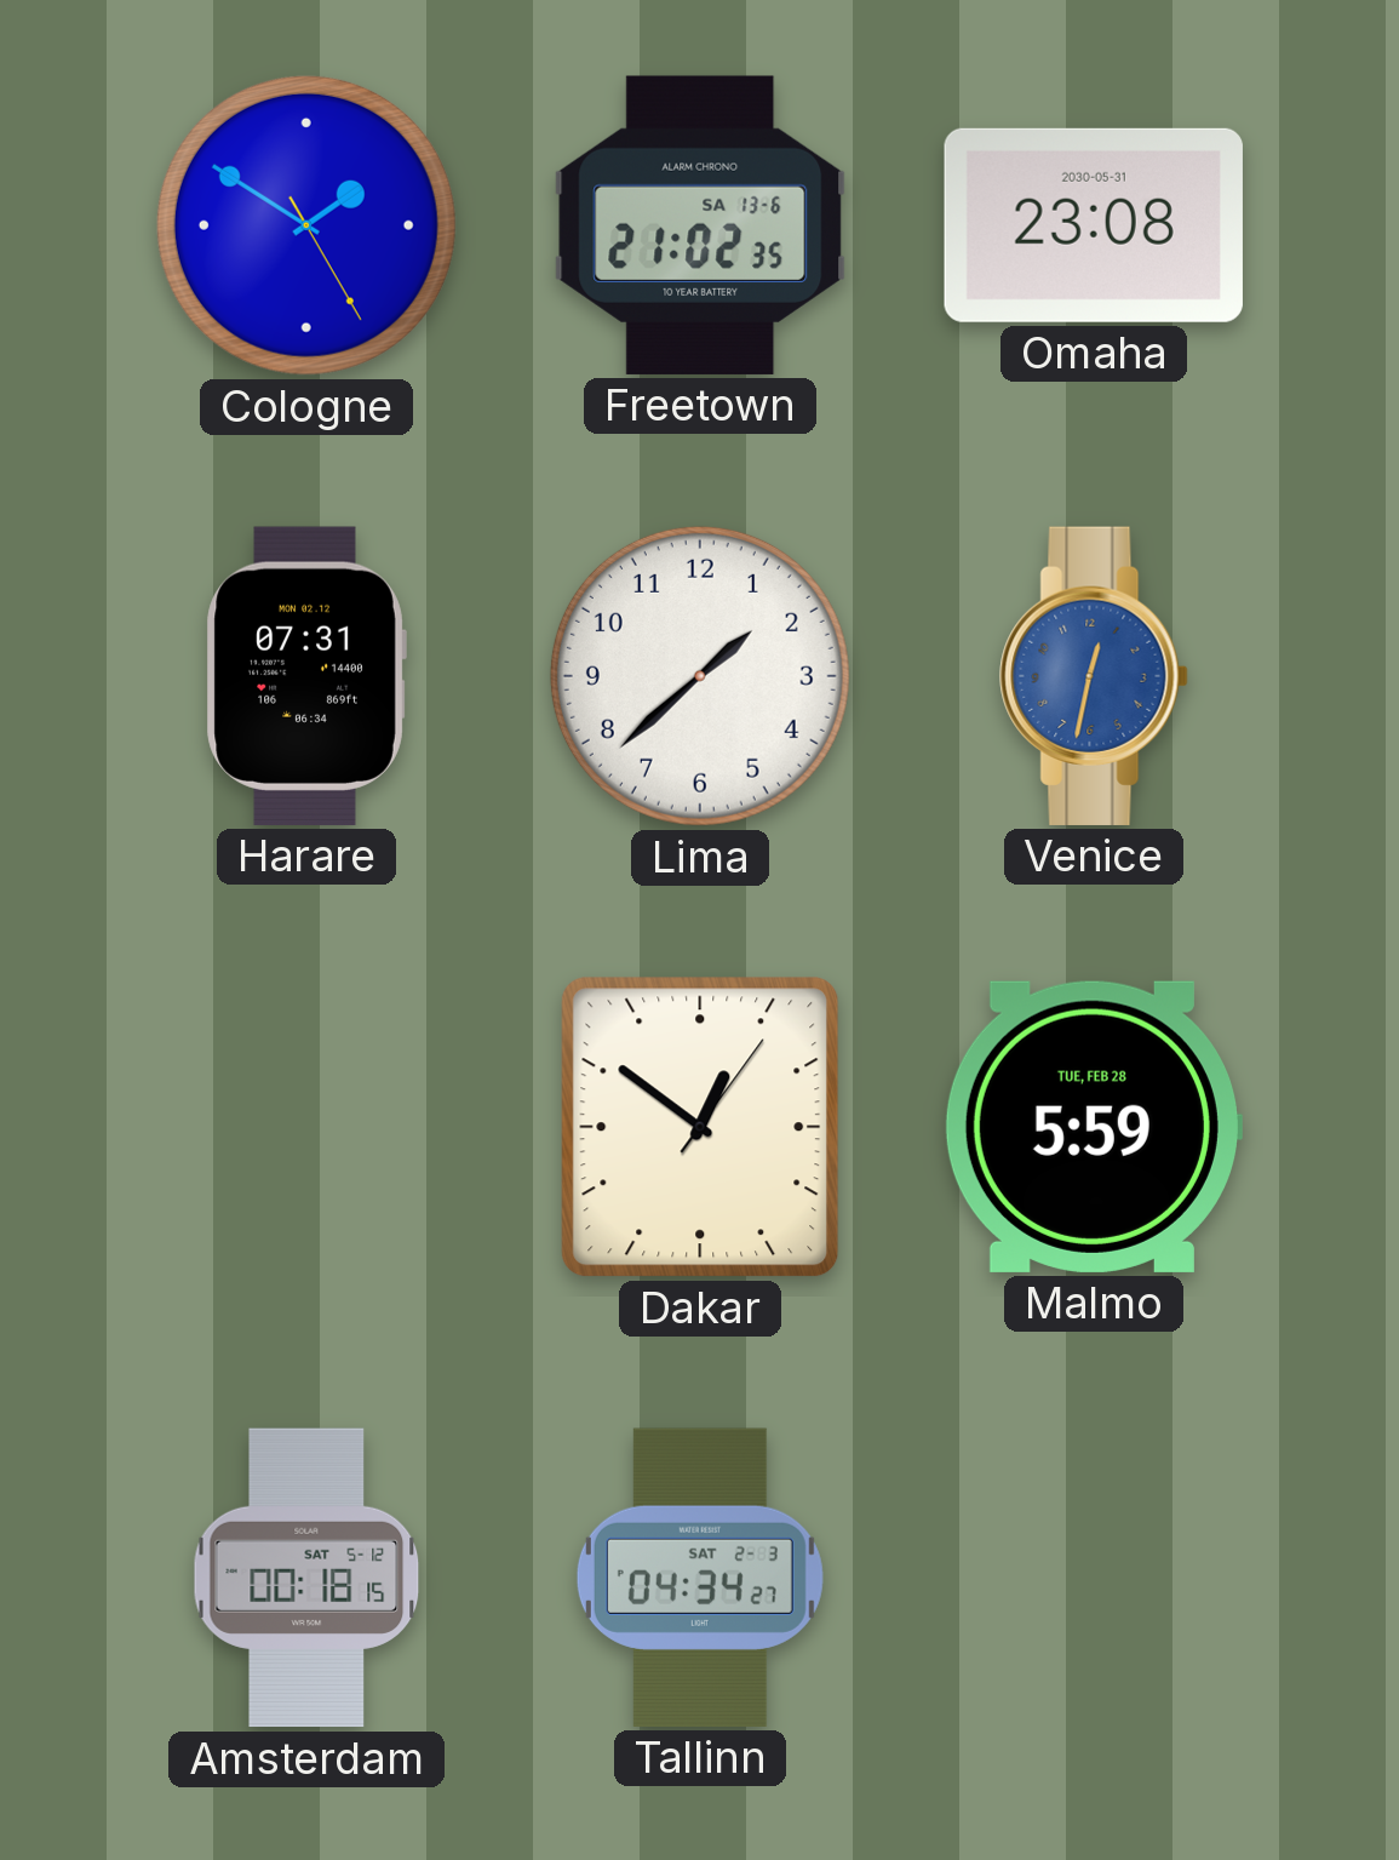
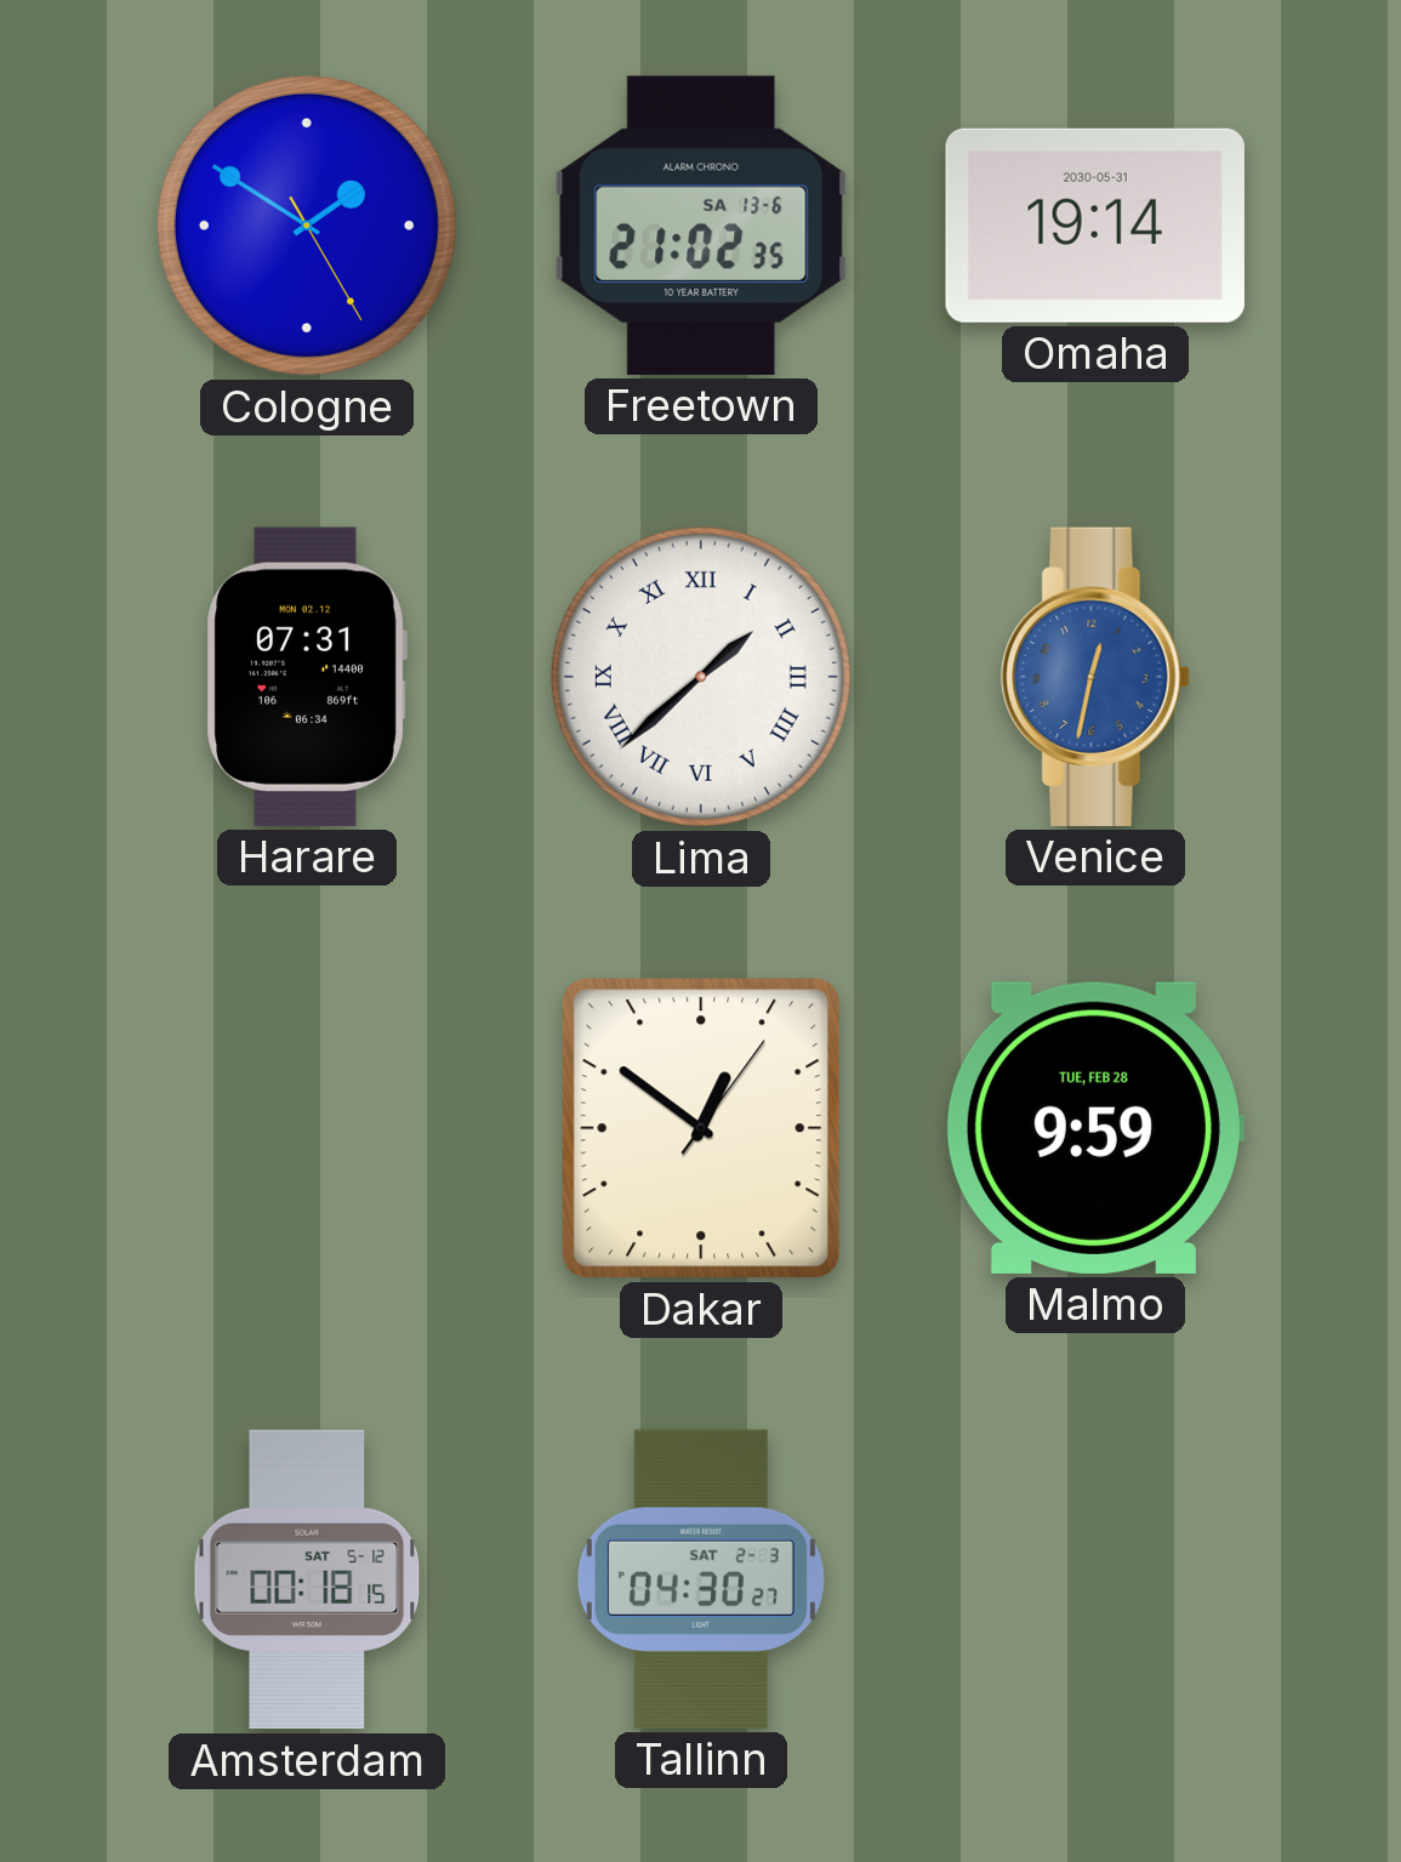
Omaha: 23:08 -> 19:14
Lima numerals: Arabic -> Roman
Malmo: 5:59 -> 9:59
Tallinn: 04:34 -> 04:30
